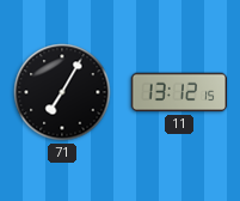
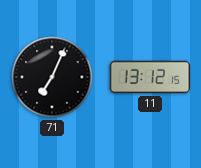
71: 7:05 -> 7:04
